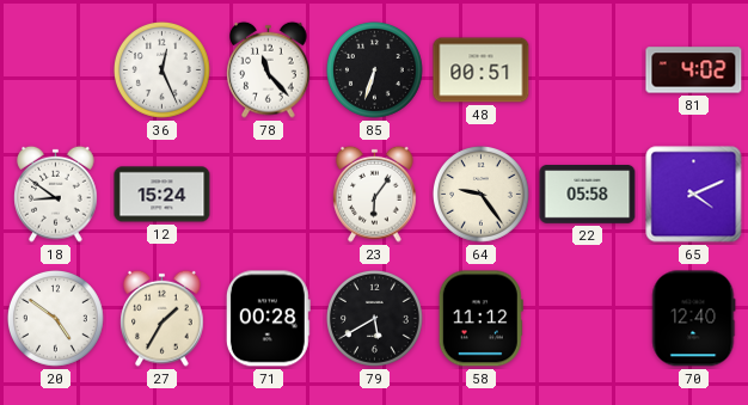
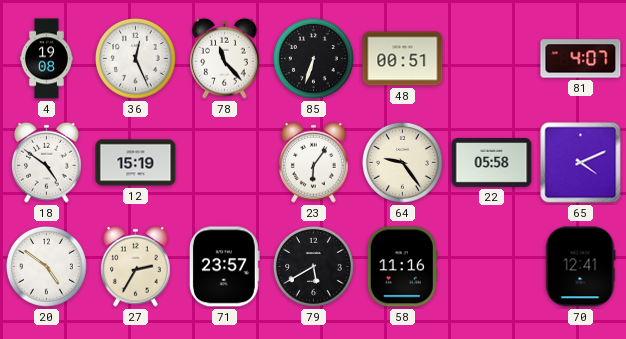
4: none -> 19:08
81: 4:02 -> 4:07
18: 8:51 -> 4:51
12: 15:24 -> 15:19
27: 1:35 -> 2:35
71: 00:28 -> 23:57
58: 11:12 -> 11:16
70: 12:40 -> 12:41
